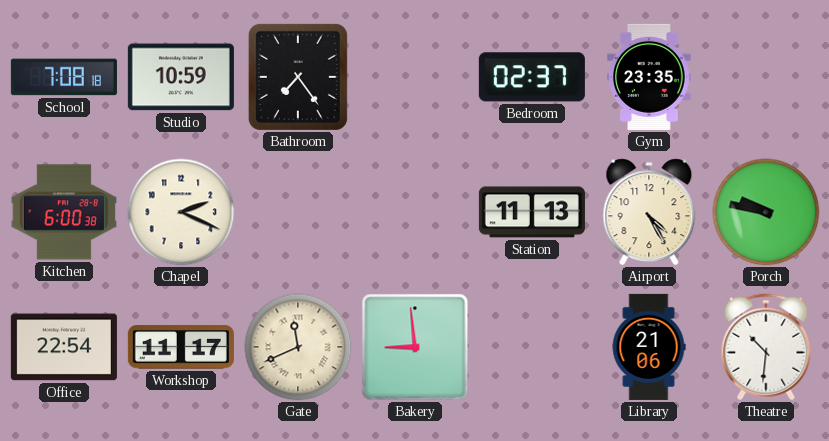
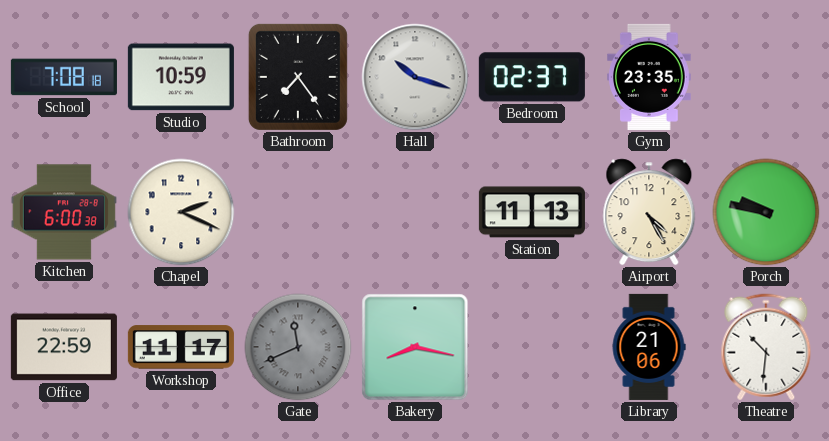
Hall: none -> 10:18
Office: 22:54 -> 22:59
Gate dial: cream -> grey
Bakery: 8:59 -> 8:17
